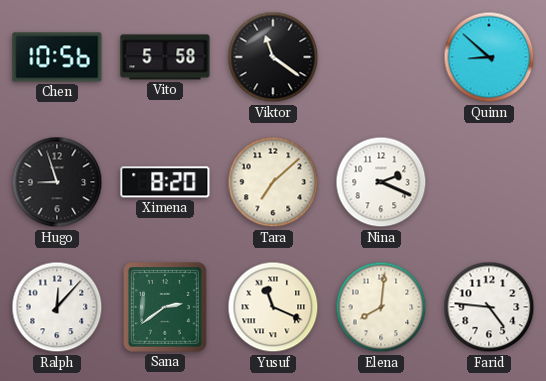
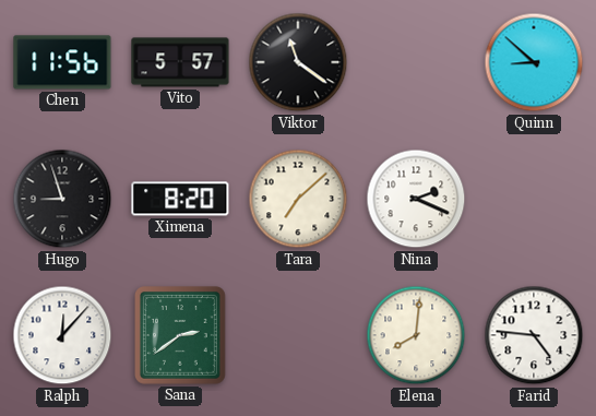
Chen: 10:56 -> 11:56
Vito: 5:58 -> 5:57
Yusuf: 11:19 -> none
